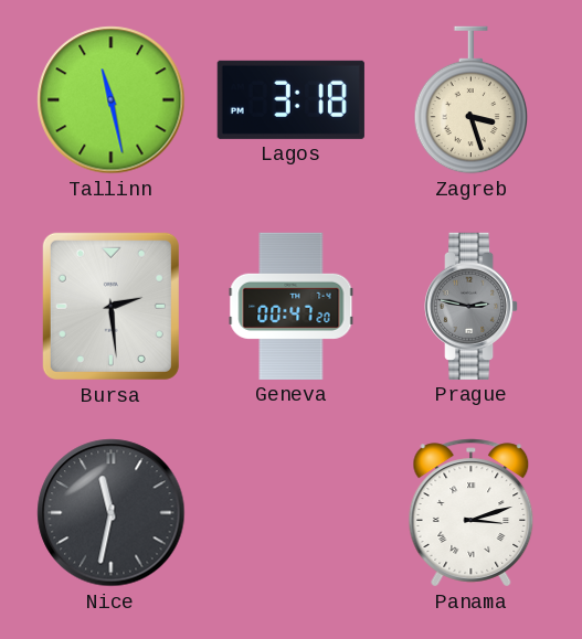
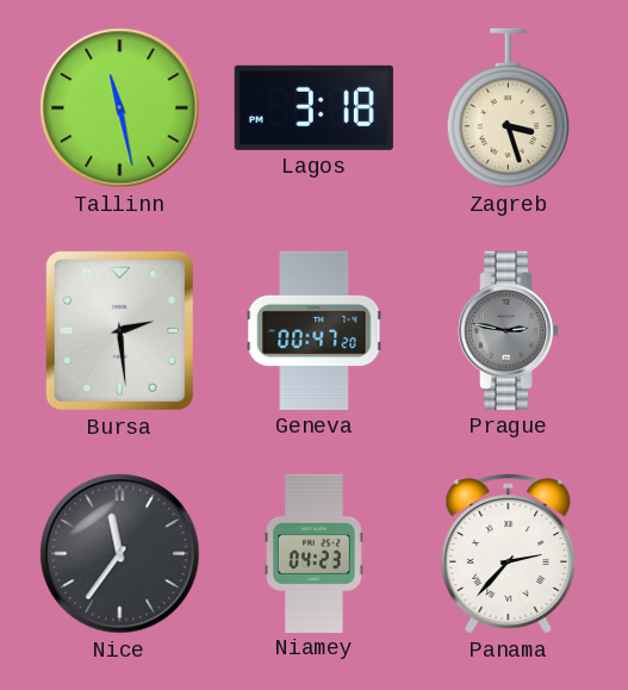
Nice: 11:32 -> 11:36
Niamey: none -> 04:23
Panama: 3:12 -> 2:37
